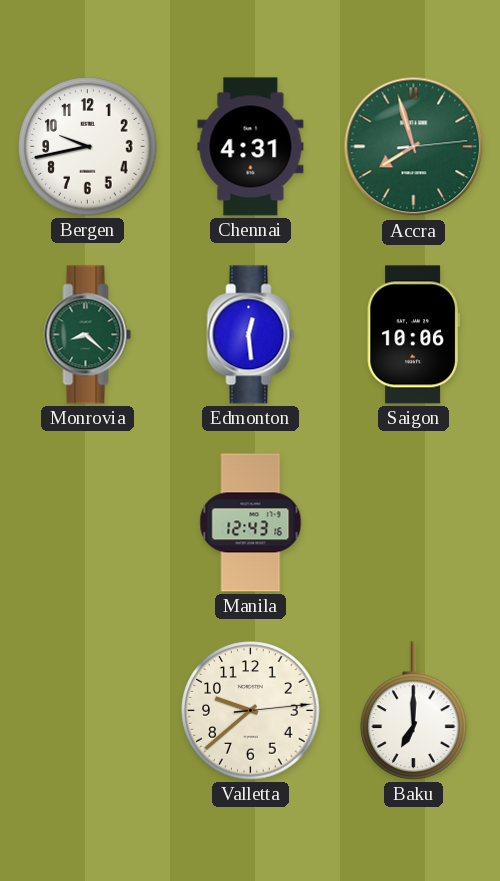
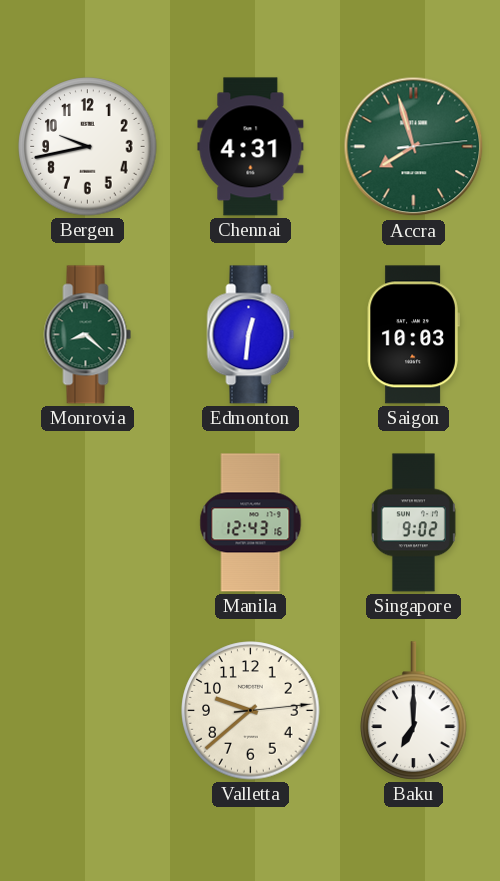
Edmonton: 12:29 -> 12:31
Saigon: 10:06 -> 10:03
Singapore: none -> 9:02
